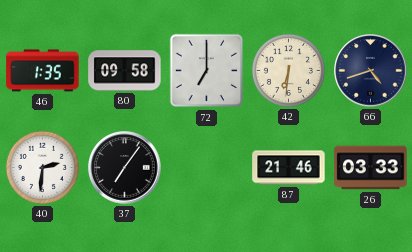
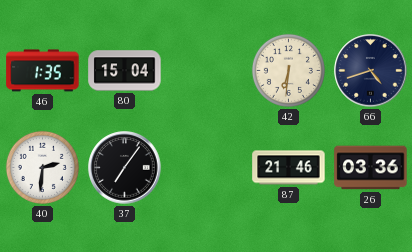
80: 09:58 -> 15:04
72: 7:00 -> none
26: 03:33 -> 03:36
